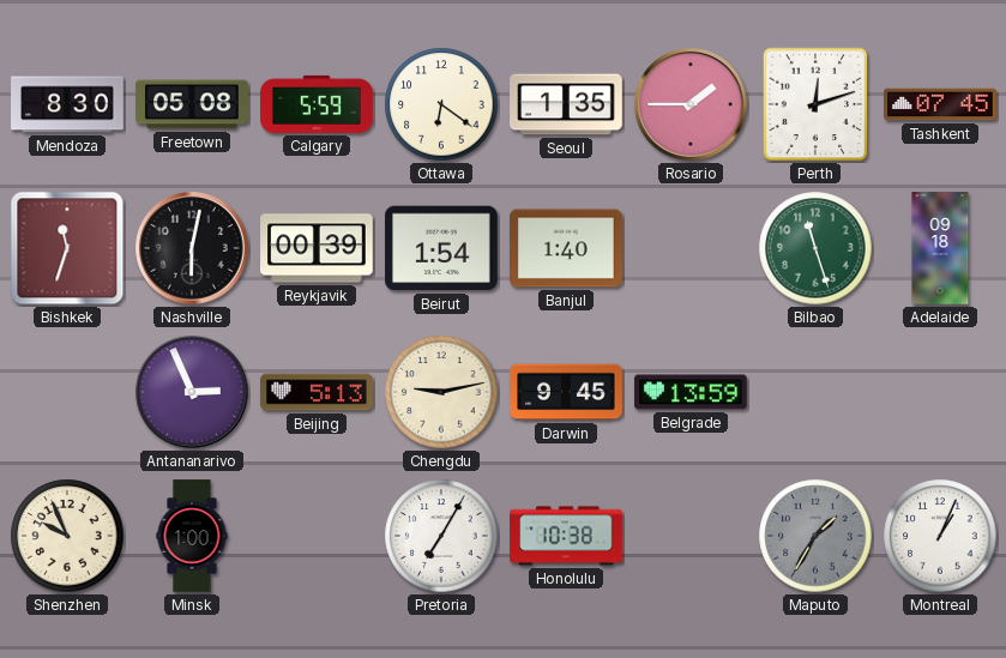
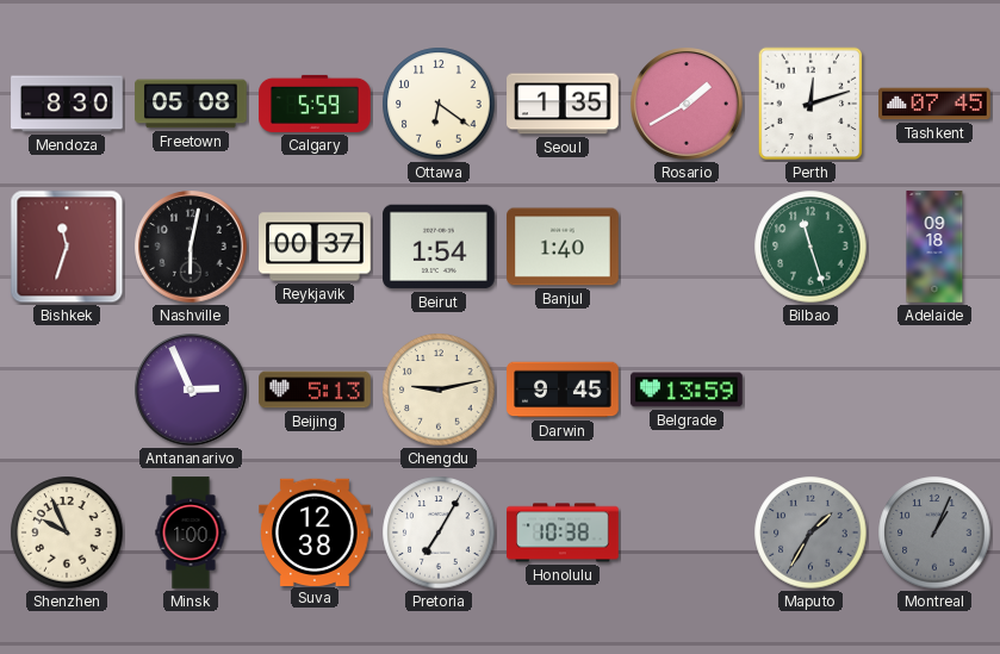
Rosario: 1:45 -> 1:40
Reykjavik: 00:39 -> 00:37
Suva: none -> 12:38
Montreal dial: white -> grey
